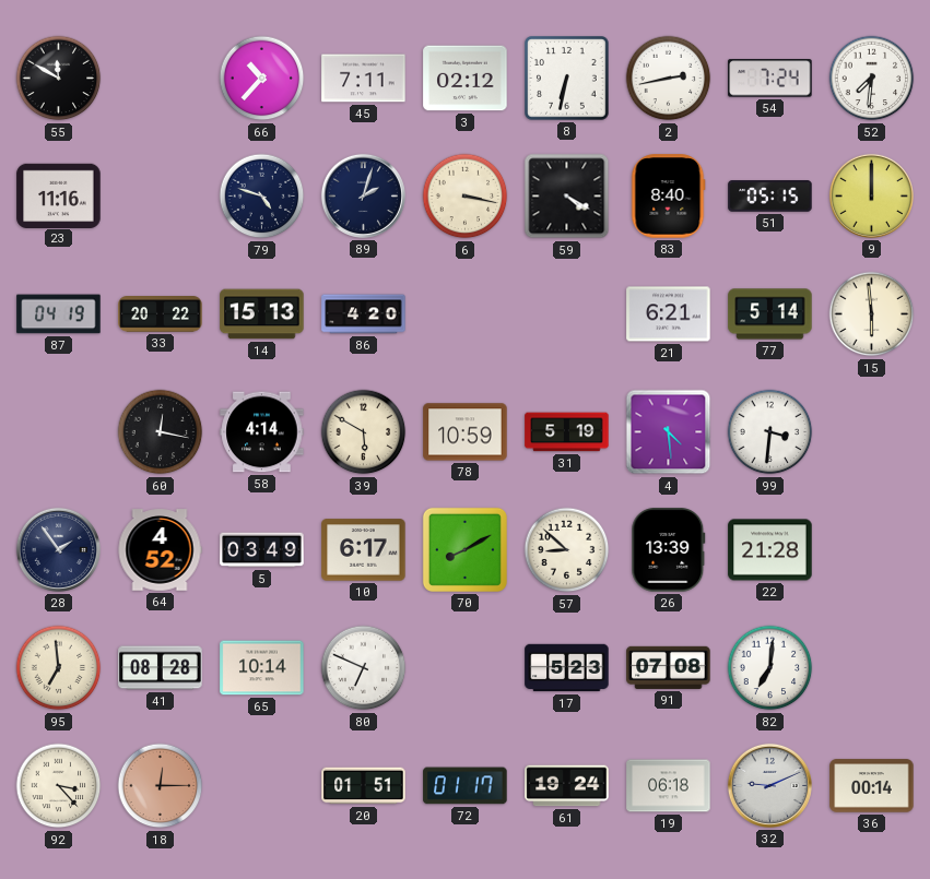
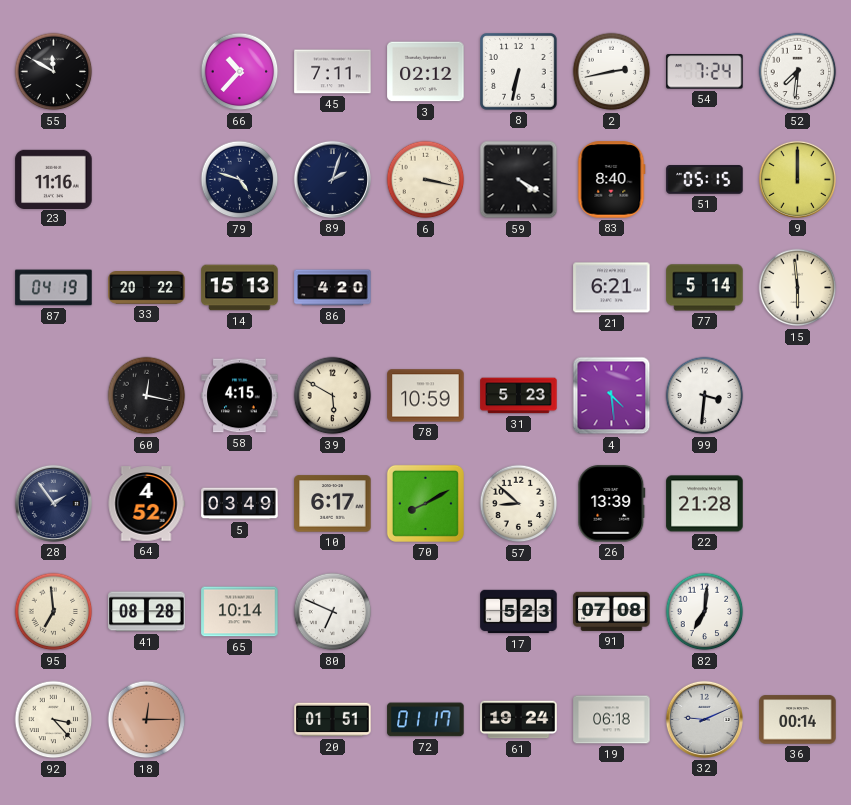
58: 4:14 -> 4:15
31: 5:19 -> 5:23
